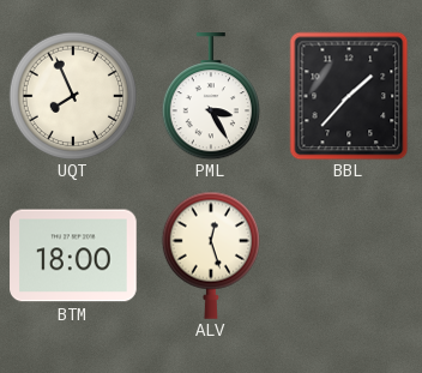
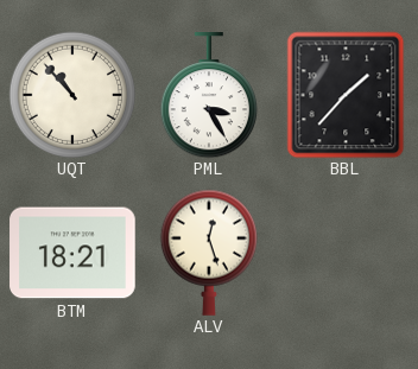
UQT: 7:56 -> 10:53
BTM: 18:00 -> 18:21
